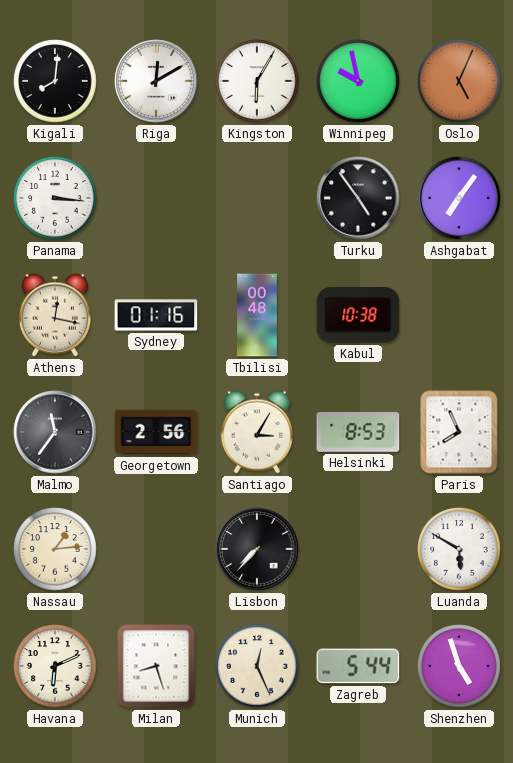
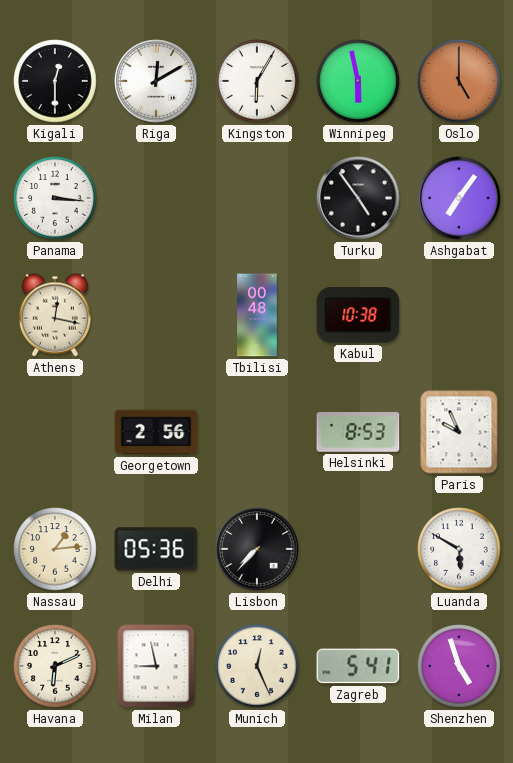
Kigali: 8:01 -> 12:30
Winnipeg: 9:58 -> 5:58
Oslo: 5:04 -> 5:00
Sydney: 01:16 -> none
Malmo: 11:36 -> none
Santiago: 3:05 -> none
Paris: 7:56 -> 9:56
Delhi: none -> 05:36
Milan: 8:27 -> 8:58
Zagreb: 5:44 -> 5:41
